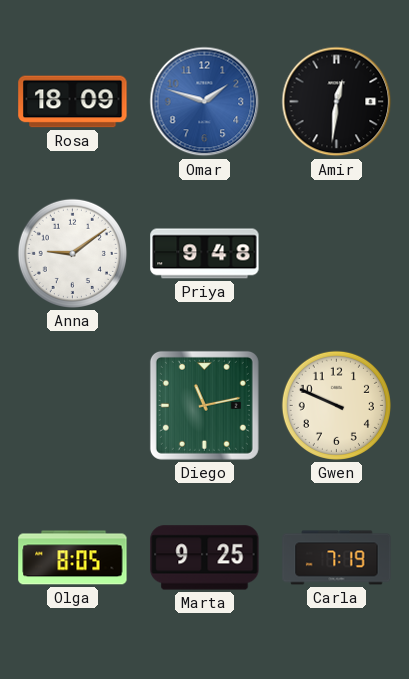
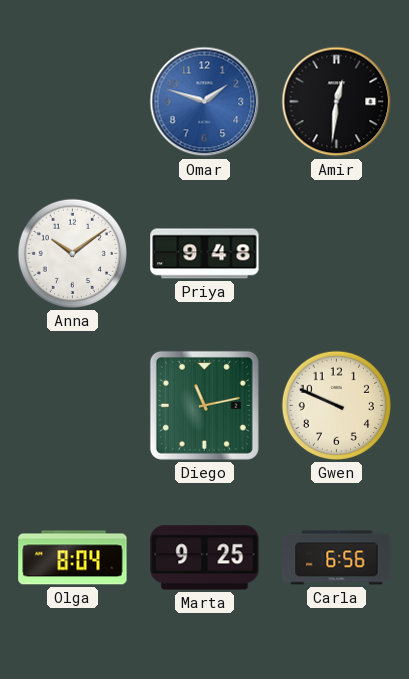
Rosa: 18:09 -> none
Anna: 9:09 -> 10:09
Olga: 8:05 -> 8:04
Carla: 7:19 -> 6:56
